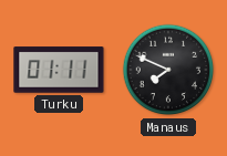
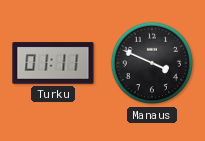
Manaus: 7:49 -> 3:49
